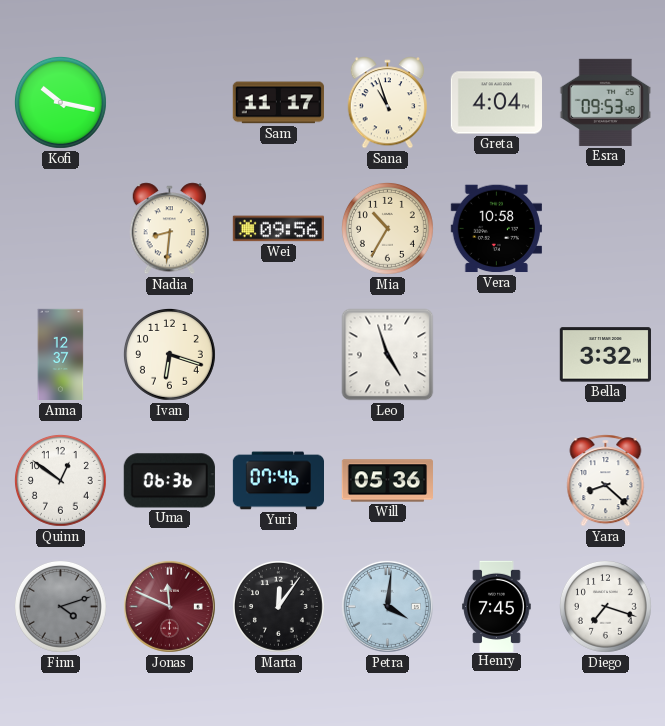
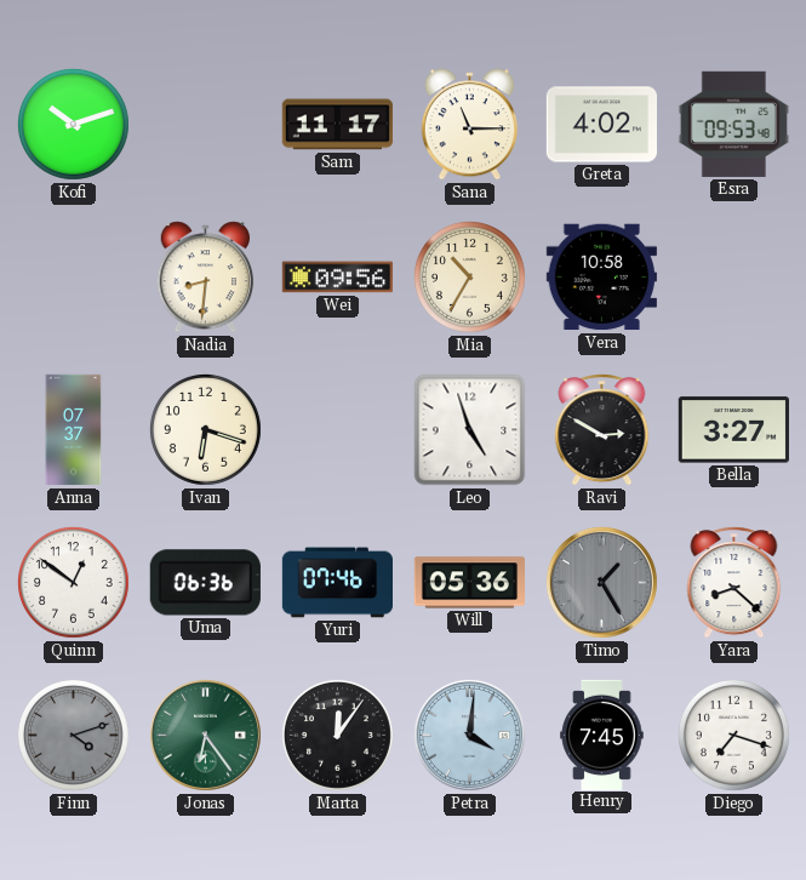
Kofi: 10:17 -> 10:12
Sana: 10:57 -> 11:15
Greta: 4:04 -> 4:02
Anna: 12:37 -> 07:37
Ravi: none -> 2:50
Bella: 3:32 -> 3:27
Timo: none -> 1:25
Jonas: 11:49 -> 6:24
Jonas dial: burgundy -> green
